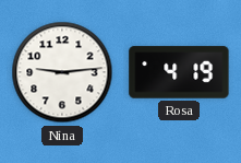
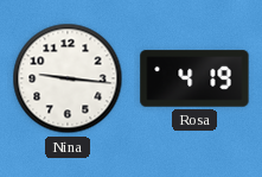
Nina: 9:14 -> 9:16
